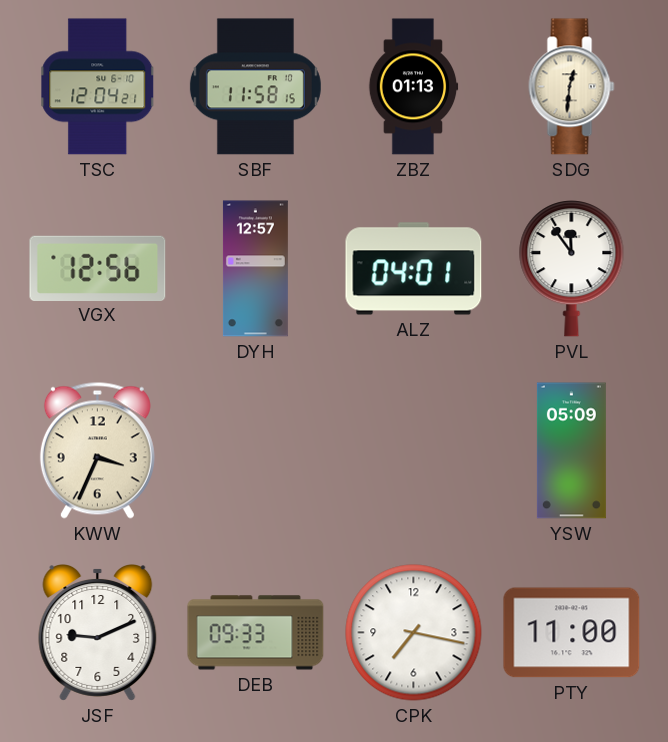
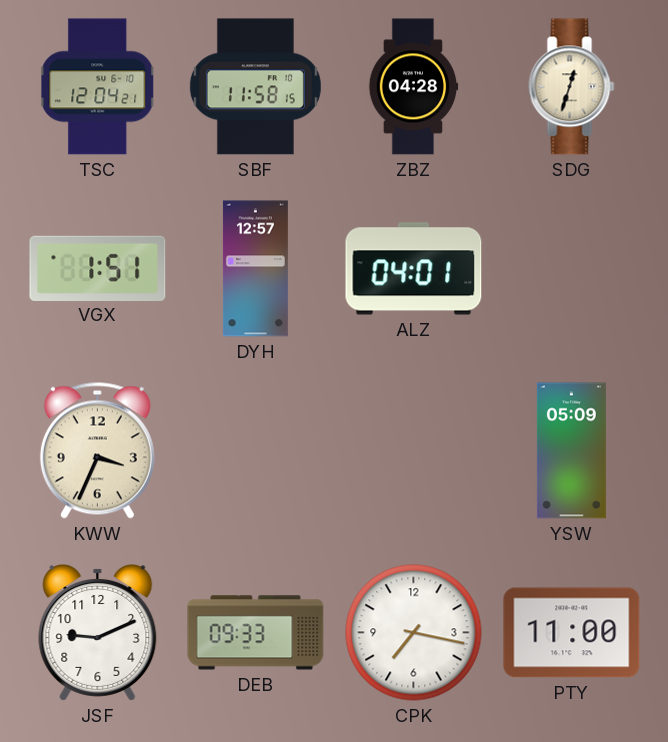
ZBZ: 01:13 -> 04:28
SDG: 12:31 -> 12:33
VGX: 12:56 -> 1:51
PVL: 11:54 -> none
